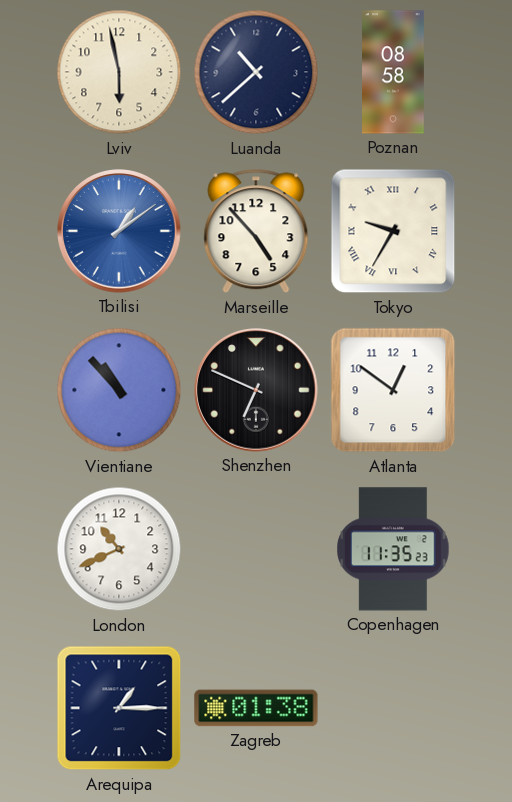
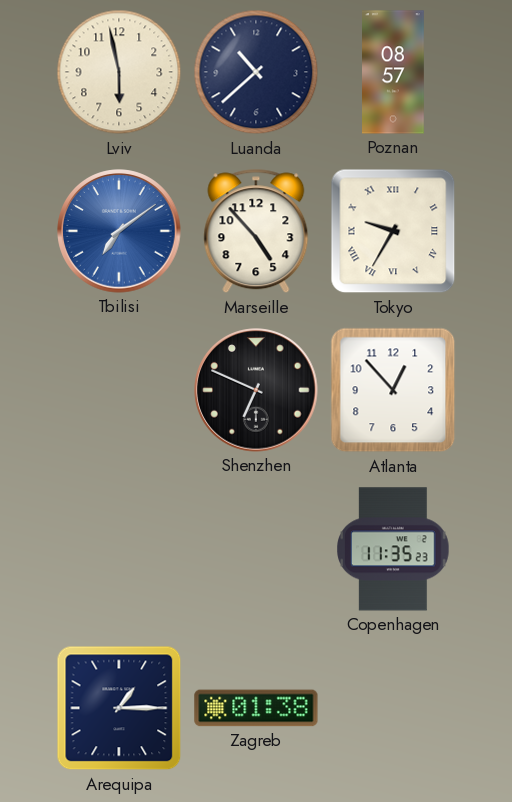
Poznan: 08:58 -> 08:57
Tbilisi: 1:09 -> 7:09
Vientiane: 10:53 -> none
Atlanta: 12:51 -> 12:53
London: 10:41 -> none
